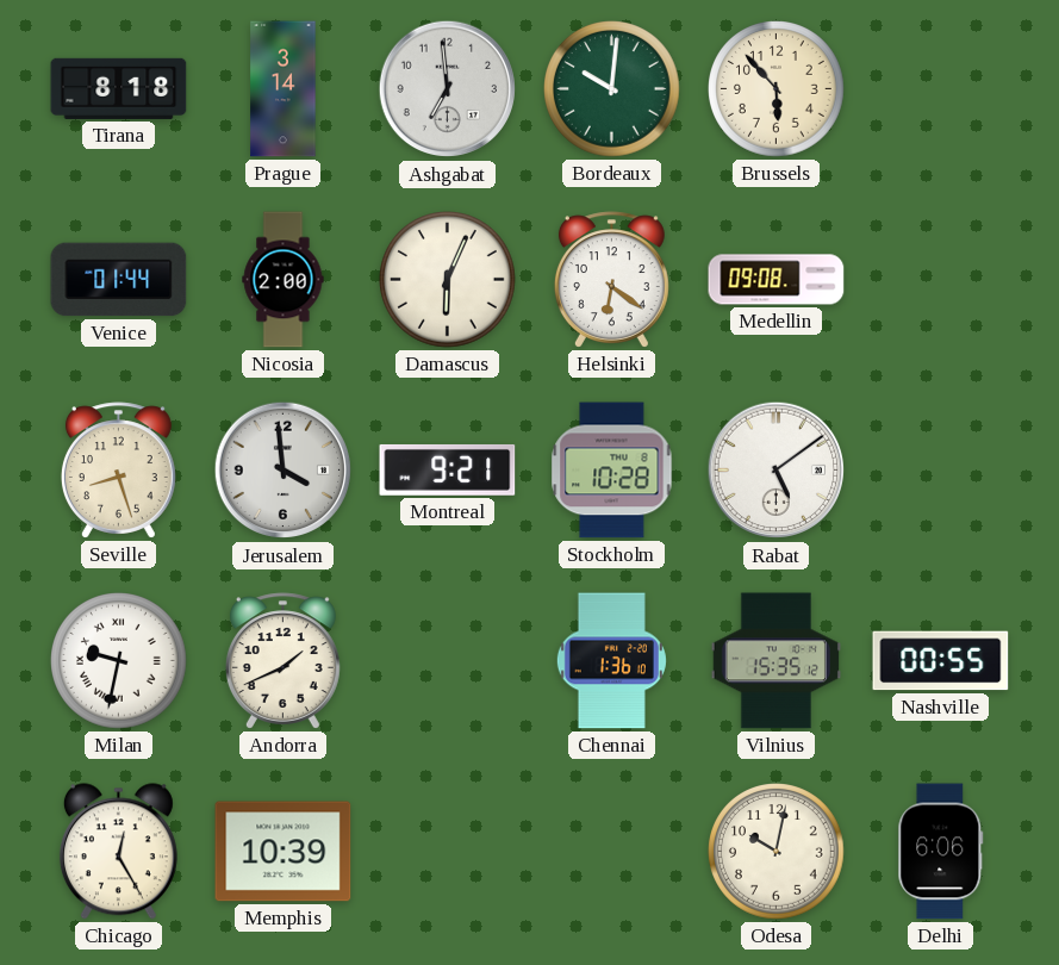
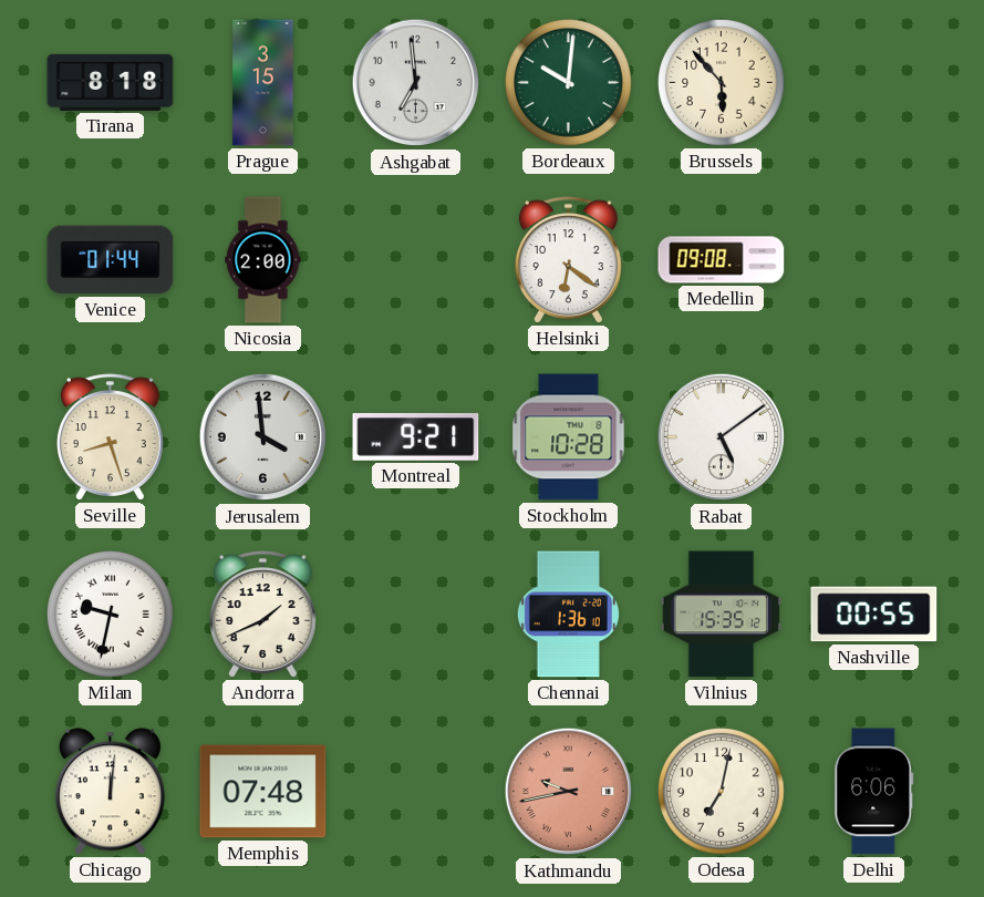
Prague: 3:14 -> 3:15
Damascus: 6:04 -> none
Chicago: 12:25 -> 12:01
Memphis: 10:39 -> 07:48
Kathmandu: none -> 9:43
Odesa: 10:02 -> 7:02
